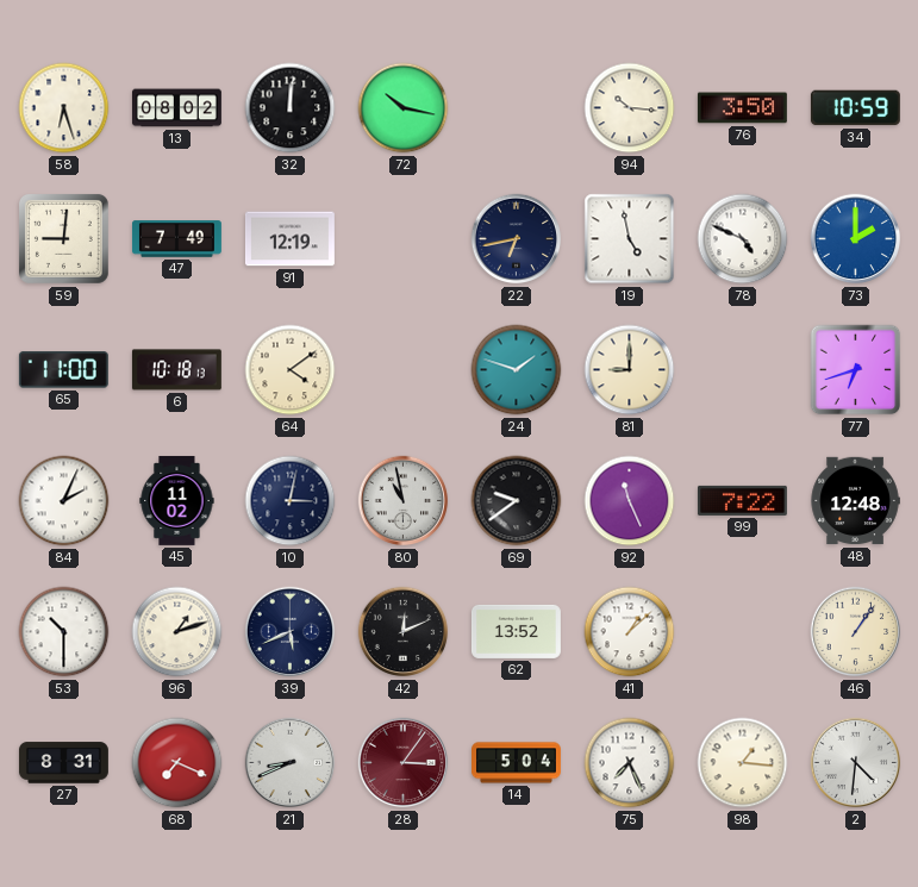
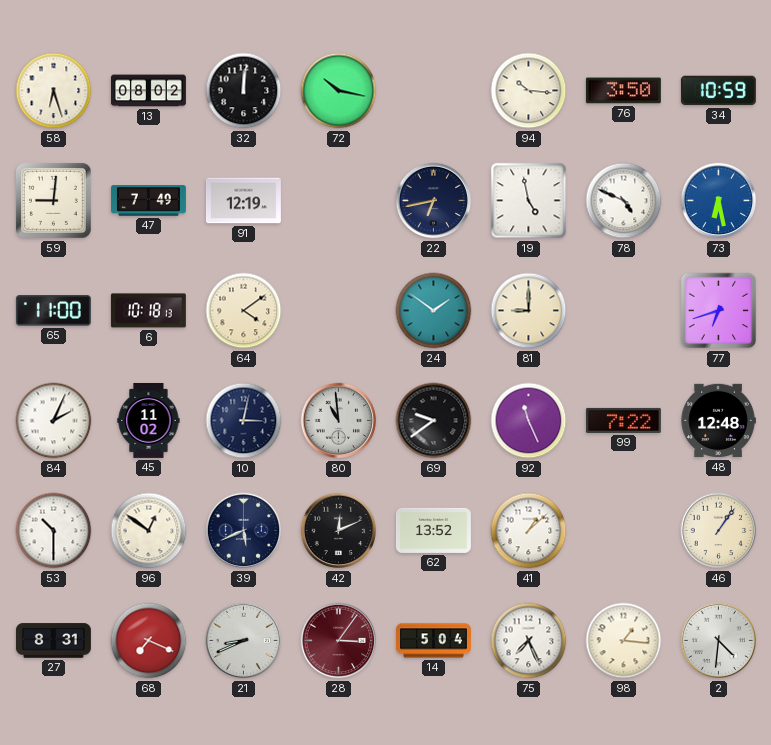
73: 2:00 -> 6:28
24: 1:48 -> 1:51
80: 10:58 -> 10:59
96: 1:12 -> 12:51
